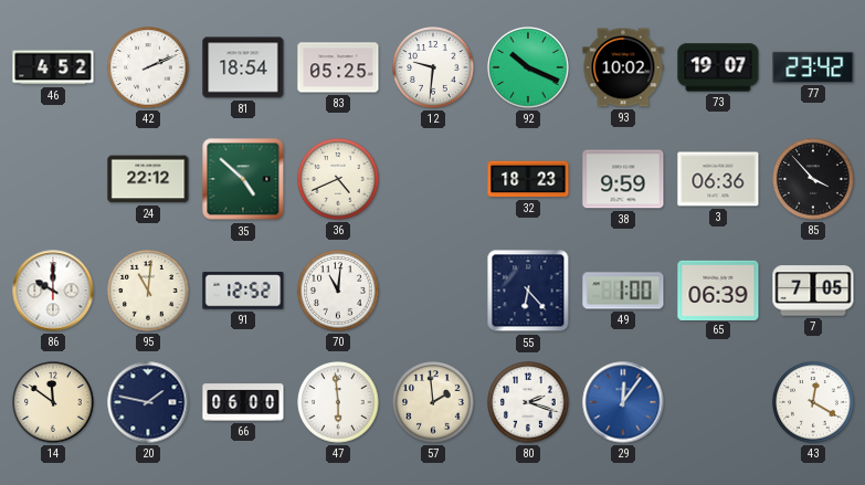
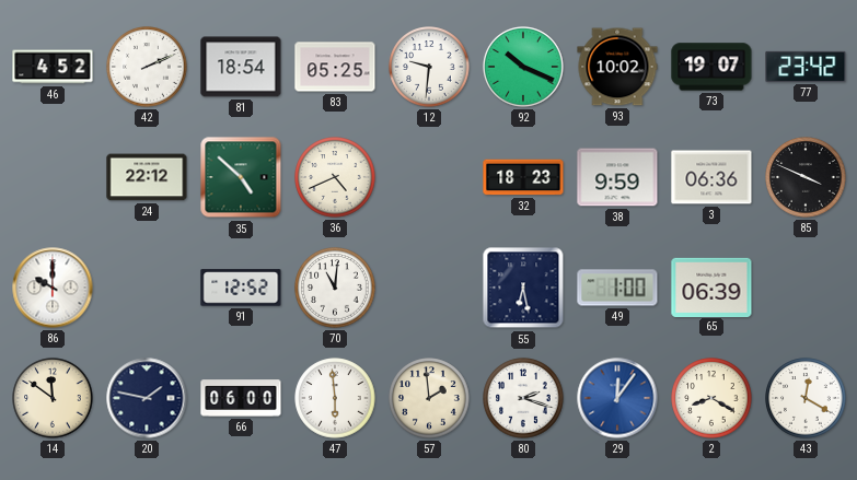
85: 3:53 -> 3:49
95: 11:01 -> none
55: 6:23 -> 6:28
7: 7:05 -> none
2: none -> 8:20
